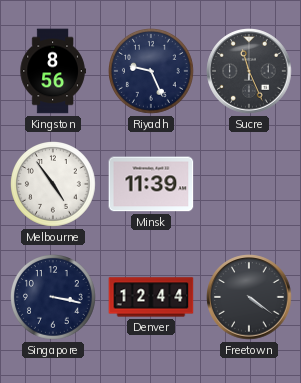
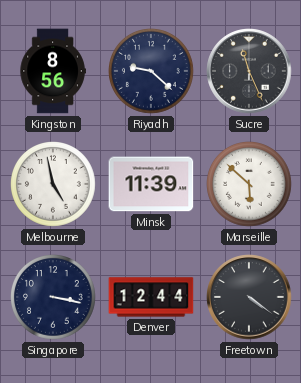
Riyadh: 9:26 -> 9:22
Melbourne: 4:54 -> 4:58
Marseille: none -> 5:52
